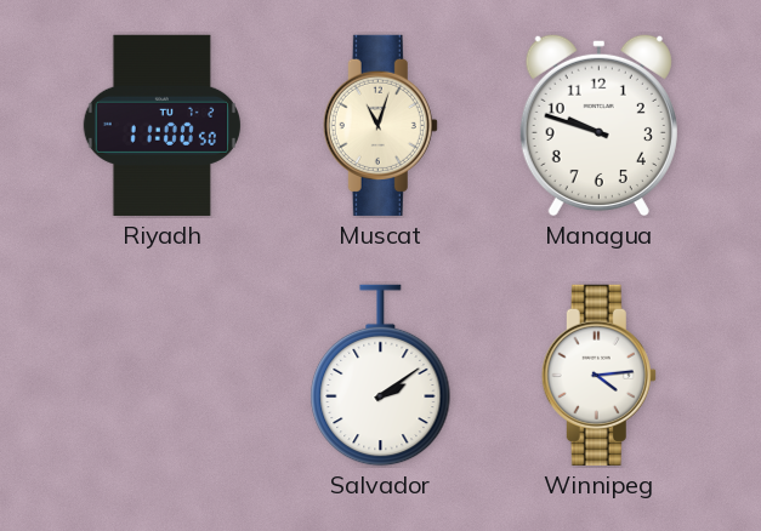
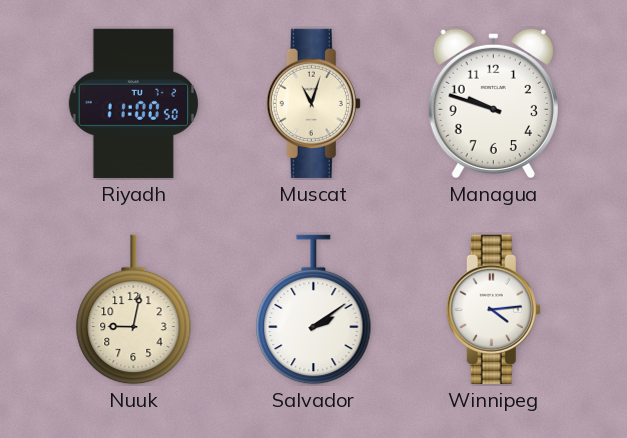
Nuuk: none -> 9:02
